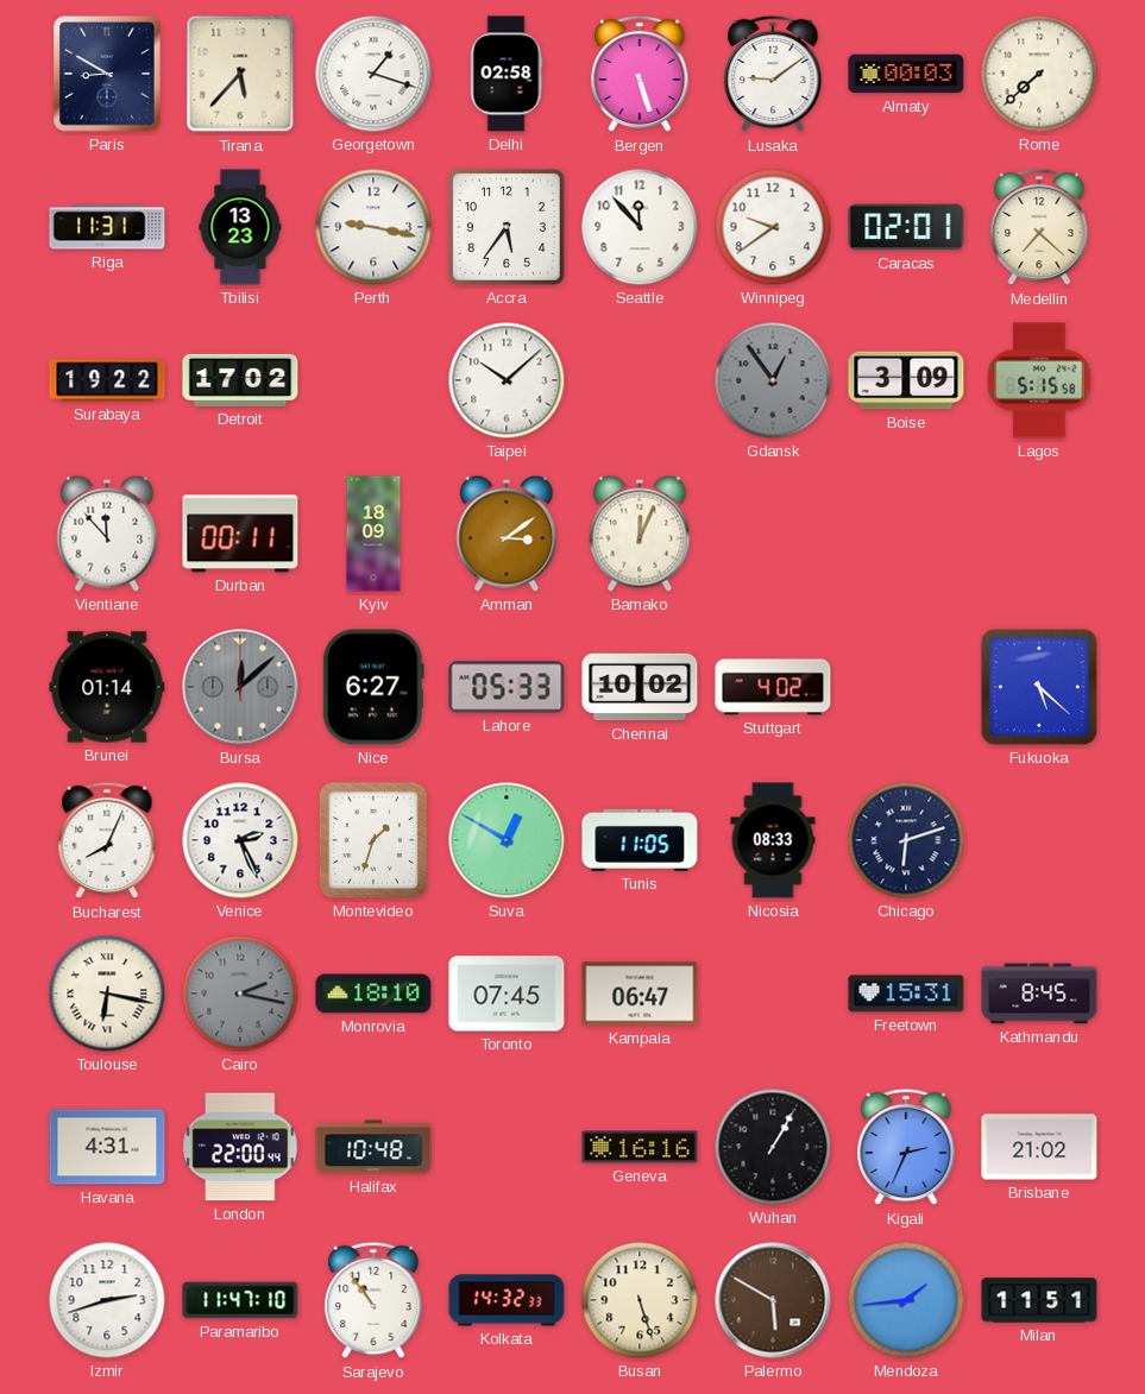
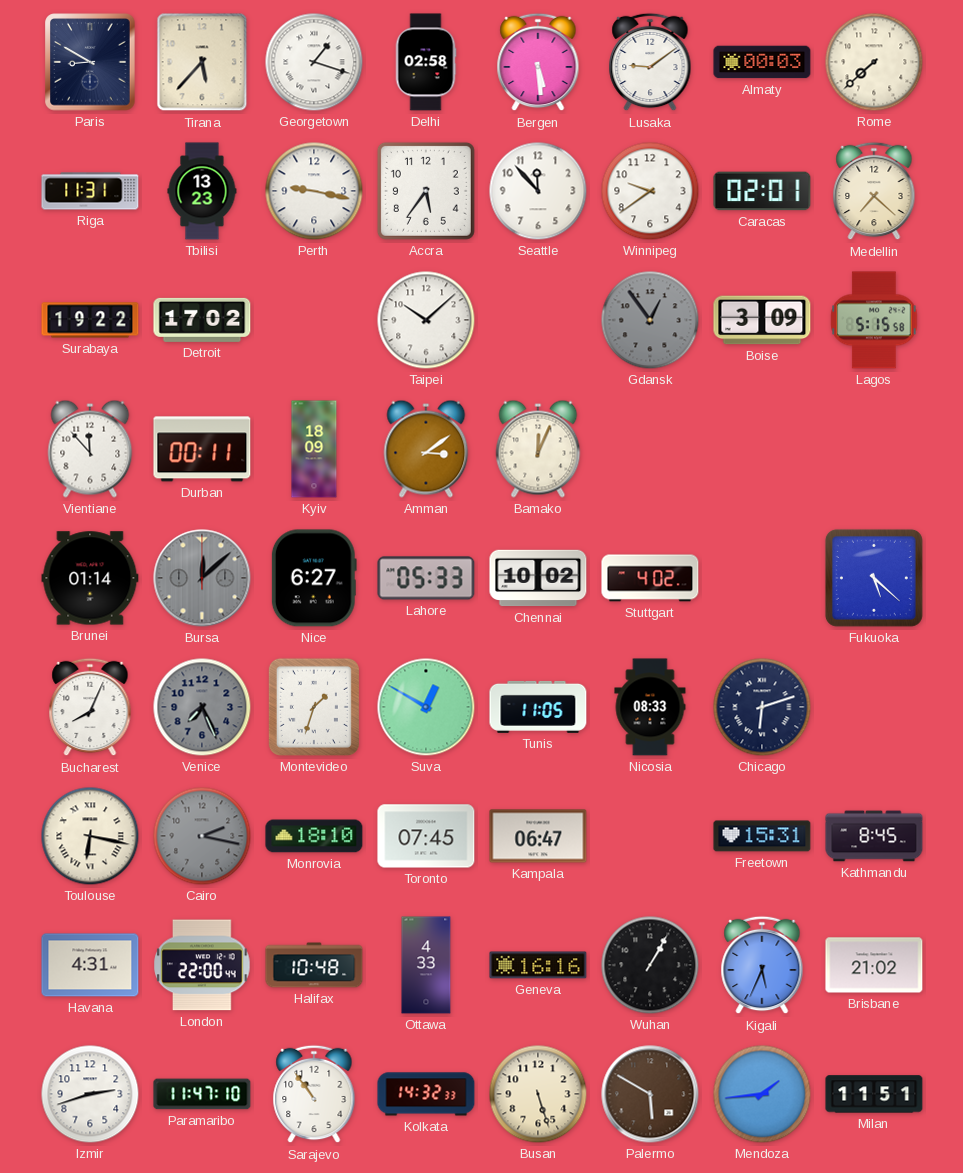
Bergen: 5:27 -> 5:29
Venice: 2:26 -> 7:26
Venice dial: white -> grey
Ottawa: none -> 4:33
Kigali: 2:34 -> 5:34
